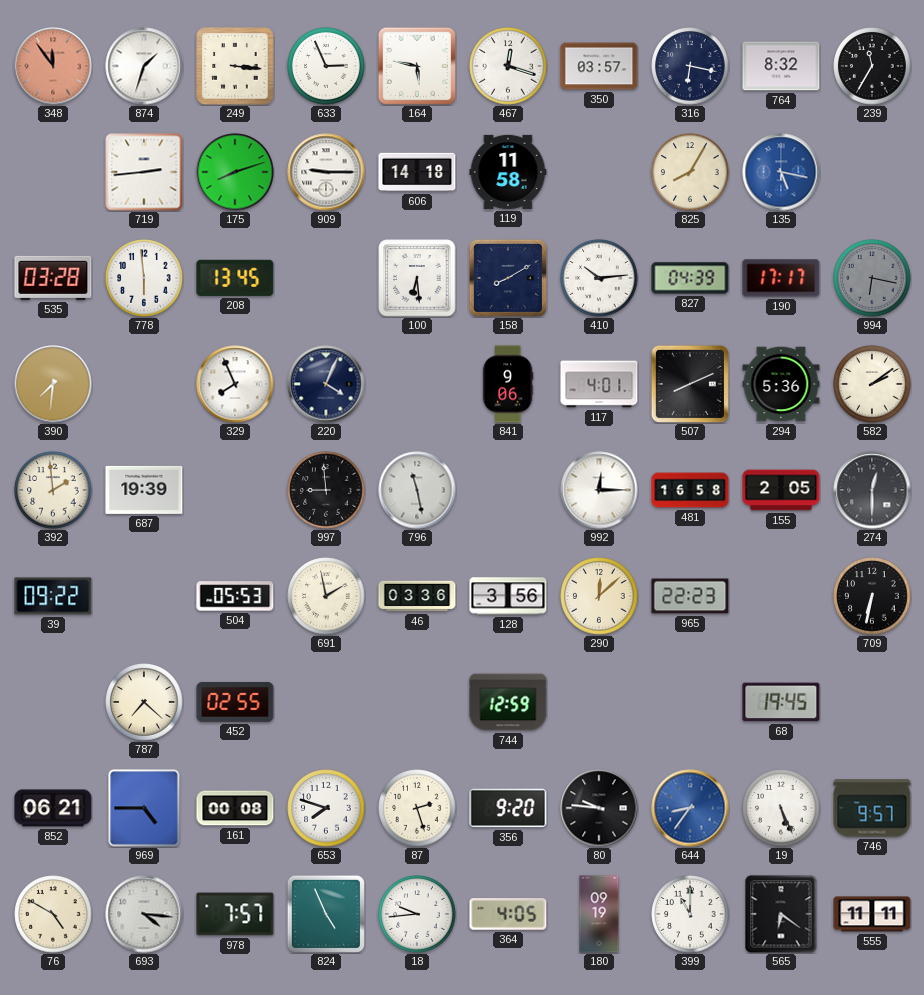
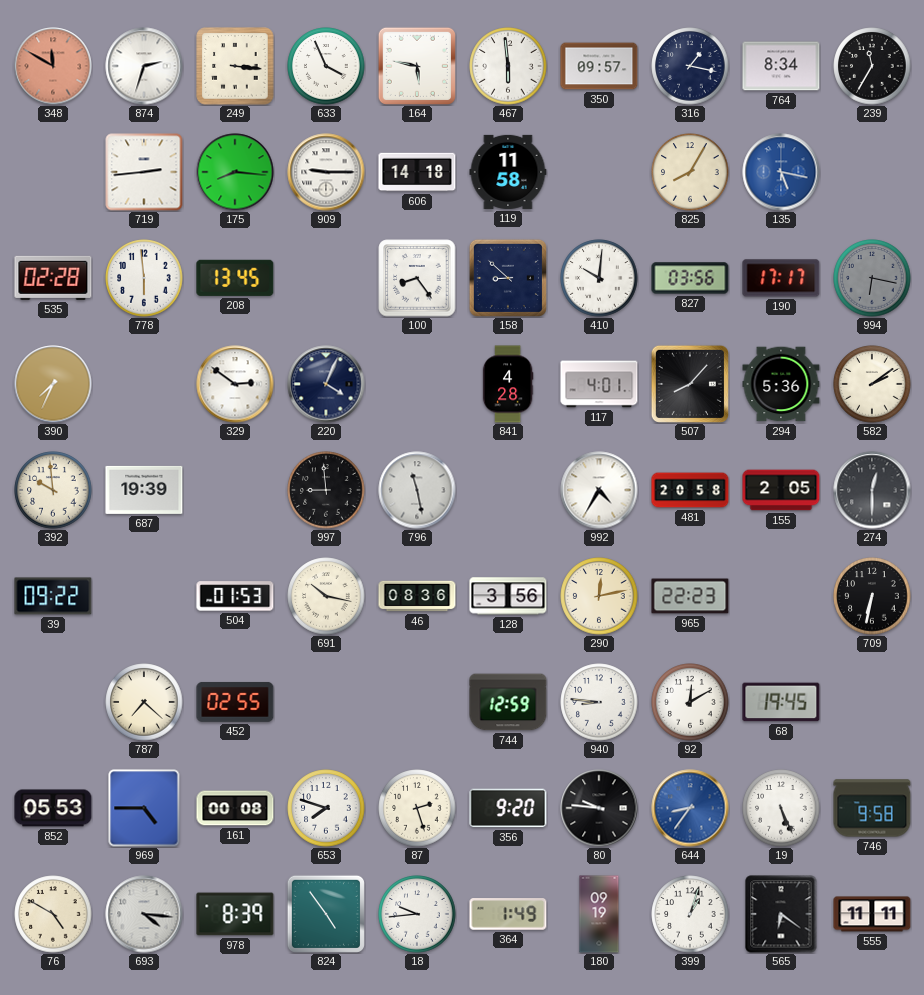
348: 11:54 -> 11:50
874: 1:33 -> 2:33
633: 2:56 -> 3:56
467: 12:18 -> 5:59
350: 03:57 -> 09:57
316: 6:17 -> 1:17
764: 8:32 -> 8:34
175: 8:12 -> 8:16
535: 03:28 -> 02:28
100: 6:29 -> 8:24
158: 8:10 -> 8:52
410: 10:14 -> 10:01
827: 04:39 -> 03:56
390: 7:31 -> 7:34
329: 7:56 -> 2:51
841: 9:06 -> 4:28
507: 8:11 -> 8:07
392: 1:59 -> 9:59
992: 12:15 -> 4:35
481: 16:58 -> 20:58
504: 05:53 -> 01:53
691: 1:58 -> 10:17
46: 03:36 -> 08:36
290: 12:08 -> 12:13
940: none -> 8:46
92: none -> 12:10
852: 06:21 -> 05:53
746: 9:57 -> 9:58
978: 7:57 -> 8:39
824: 4:56 -> 4:54
364: 4:05 -> 1:49
399: 11:00 -> 1:03
